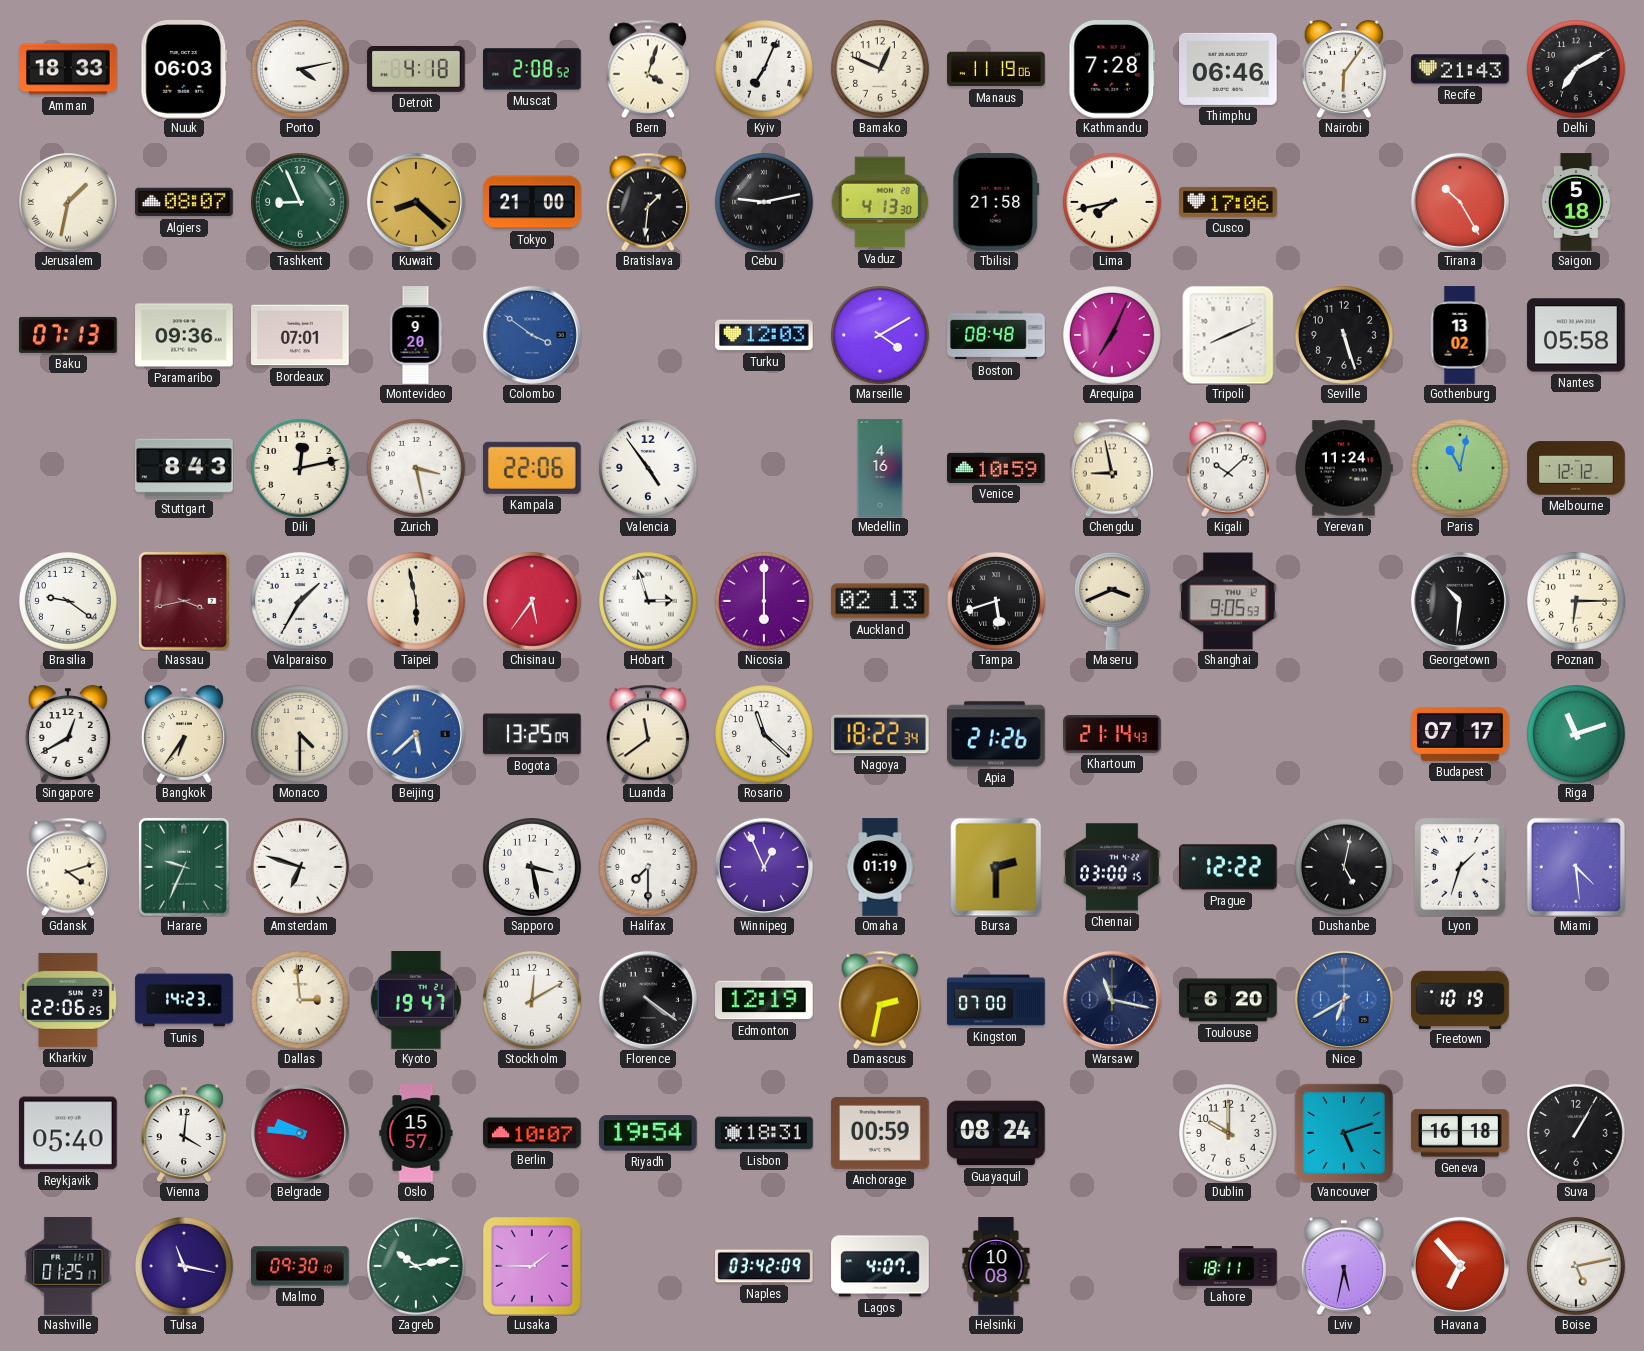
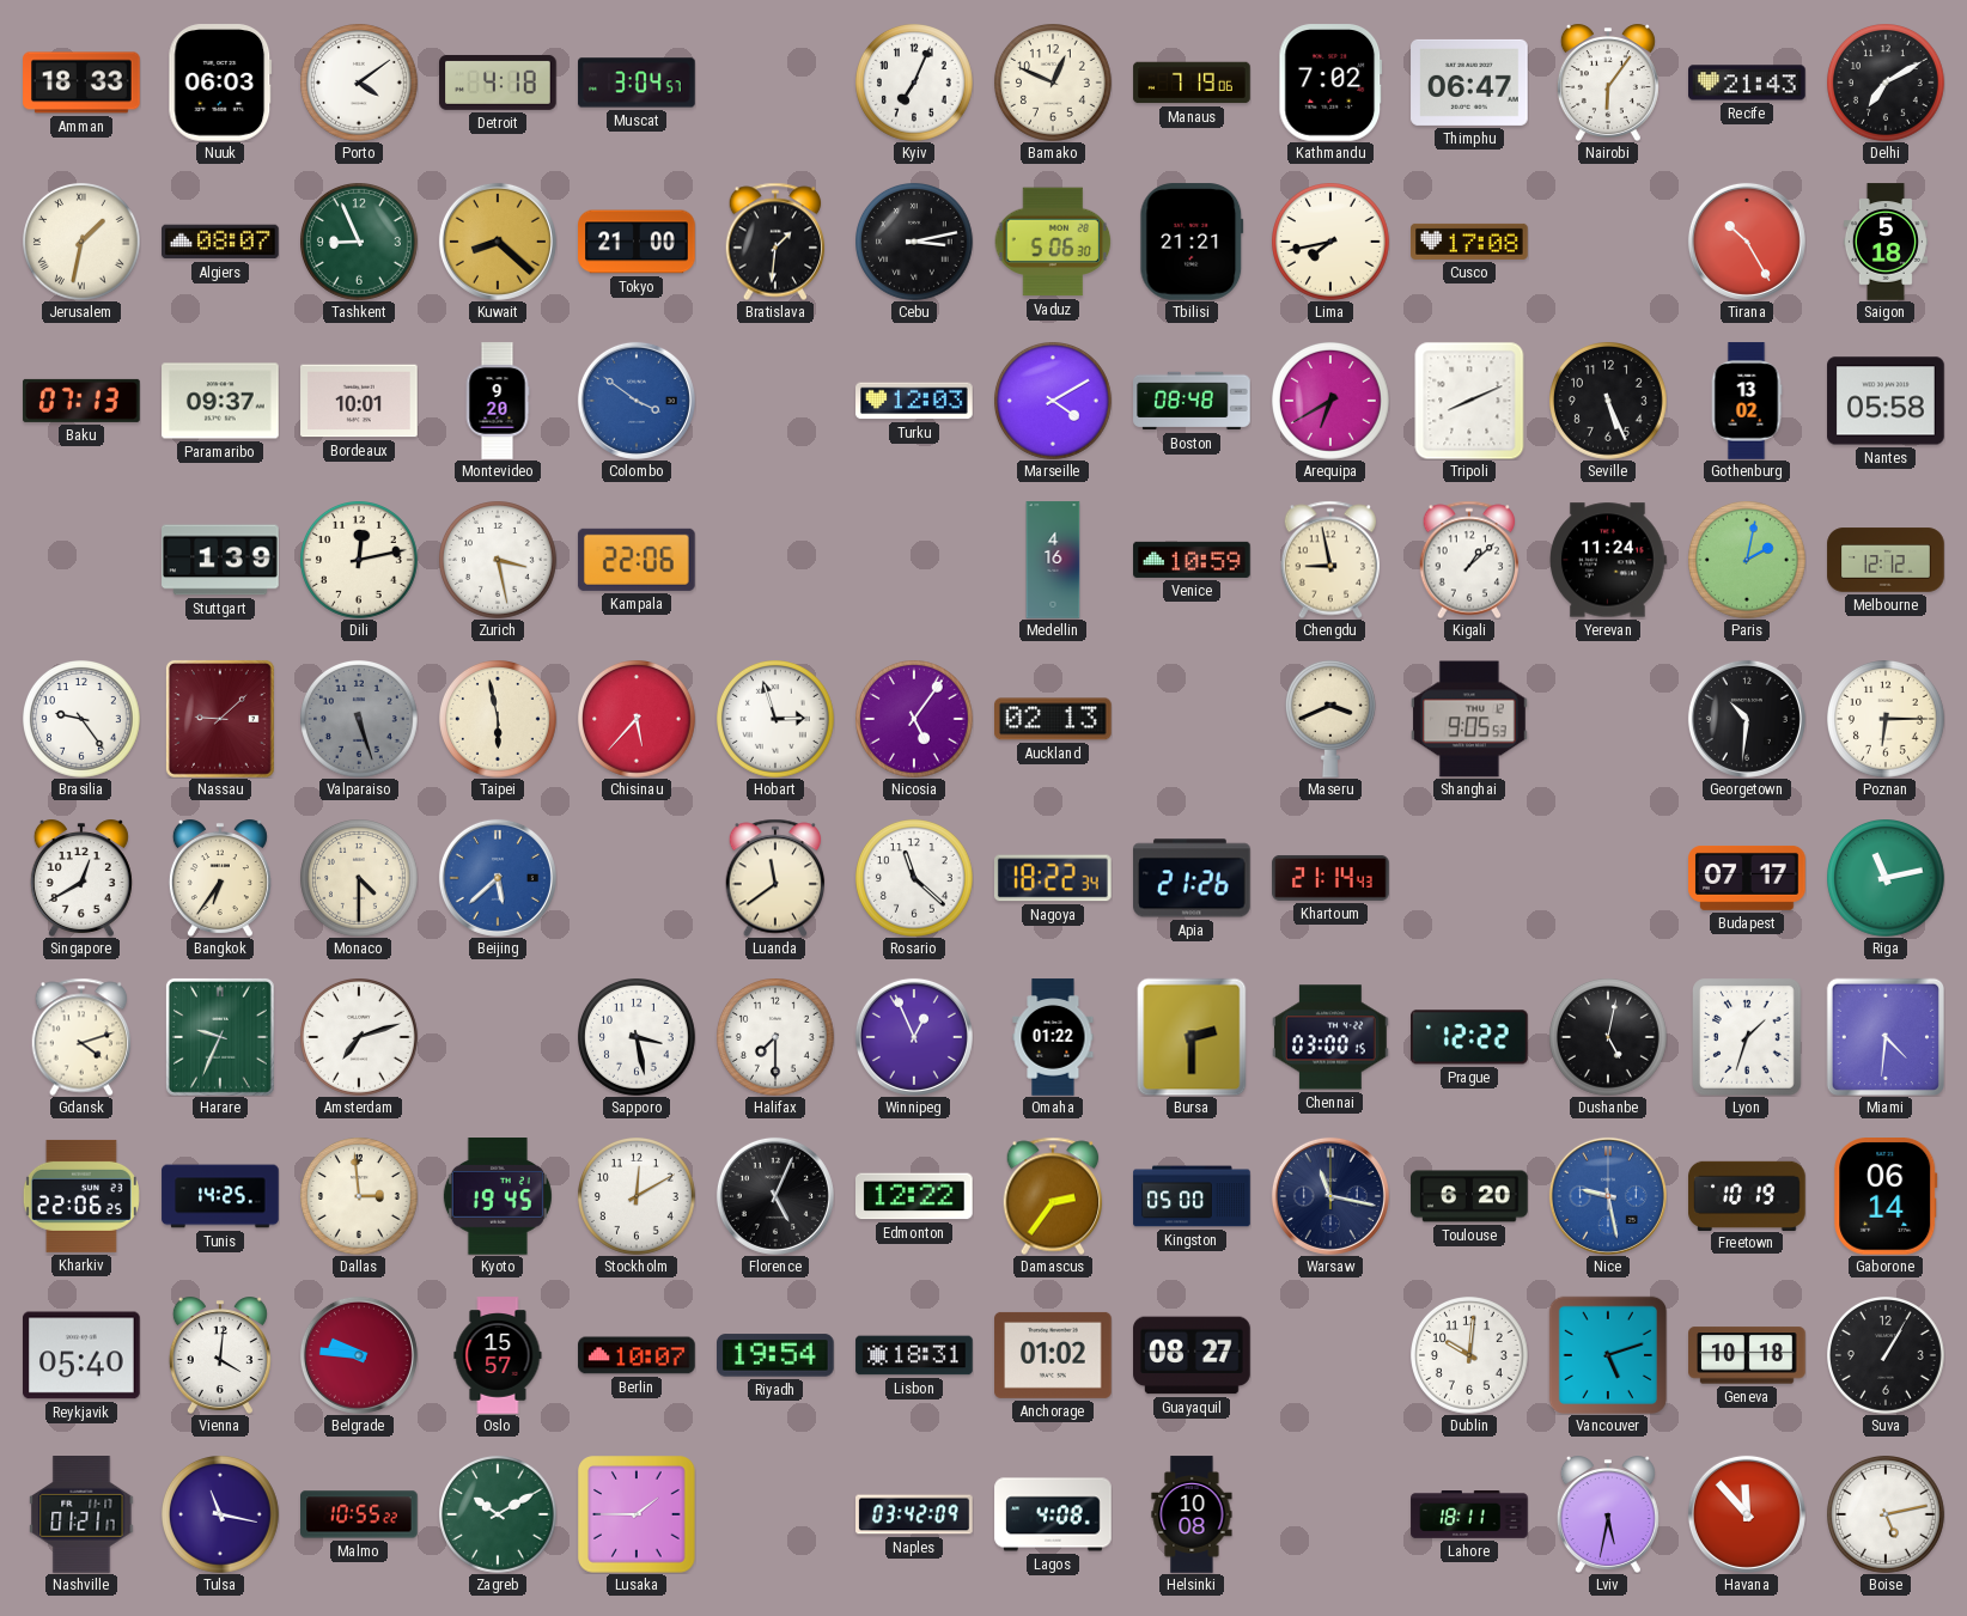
Porto: 4:13 -> 4:09
Muscat: 2:08 -> 3:04
Bern: 4:03 -> none
Manaus: 11:19 -> 7:19
Kathmandu: 7:28 -> 7:02
Thimphu: 06:46 -> 06:47
Cebu: 9:13 -> 3:13
Vaduz: 4:13 -> 5:06
Tbilisi: 21:58 -> 21:21
Cusco: 17:06 -> 17:08
Paramaribo: 09:36 -> 09:37
Bordeaux: 07:01 -> 10:01
Arequipa: 7:04 -> 6:40
Seville: 5:27 -> 5:26
Stuttgart: 8:43 -> 1:39
Valencia: 4:54 -> none
Kigali: 10:08 -> 1:08
Paris: 11:02 -> 2:02
Brasilia: 9:21 -> 9:24
Nassau: 3:43 -> 9:08
Valparaiso: 1:35 -> 5:27
Valparaiso dial: white -> grey
Chisinau: 5:36 -> 5:37
Nicosia: 6:00 -> 5:06
Tampa: 5:42 -> none
Bogota: 13:25 -> none
Riga: 11:12 -> 11:13
Amsterdam: 6:48 -> 7:12
Omaha: 01:19 -> 01:22
Miami: 4:29 -> 4:31
Tunis: 14:23 -> 14:25
Kyoto: 19:47 -> 19:45
Florence: 4:21 -> 5:04
Edmonton: 12:19 -> 12:22
Damascus: 2:32 -> 2:36
Kingston: 07:00 -> 05:00
Nice: 6:40 -> 9:28
Gaborone: none -> 06:14
Anchorage: 00:59 -> 01:02
Guayaquil: 08:24 -> 08:27
Dublin: 10:00 -> 10:01
Geneva: 16:18 -> 10:18
Nashville: 01:25 -> 01:21
Malmo: 09:30 -> 10:55
Zagreb: 10:13 -> 10:10
Lagos: 4:07 -> 4:08
Havana: 6:53 -> 11:53
